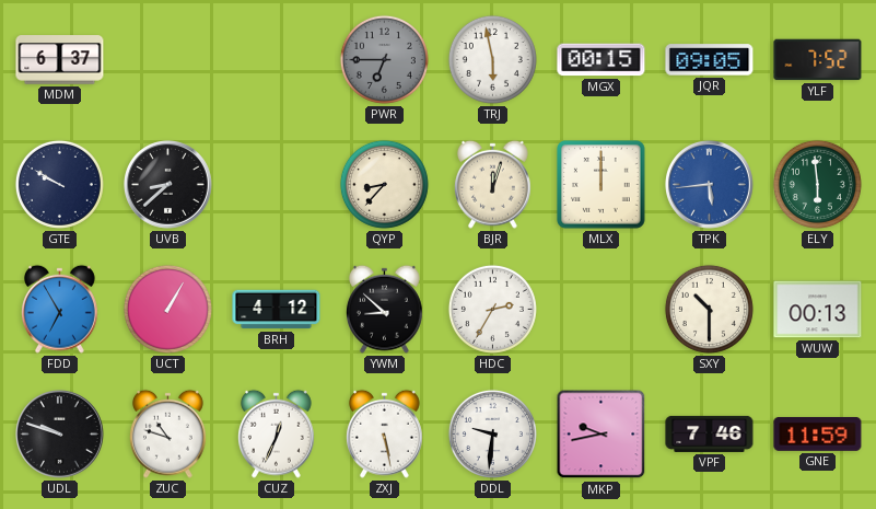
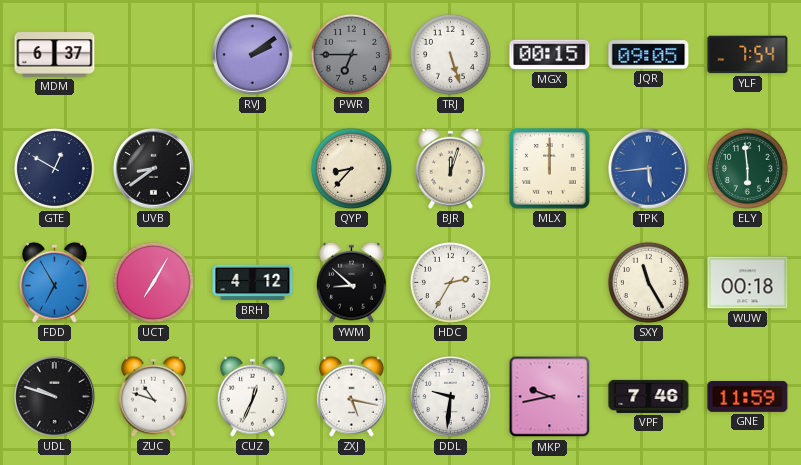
RVJ: none -> 2:09
TRJ: 5:58 -> 5:27
YLF: 7:52 -> 7:54
GTE: 9:50 -> 12:50
UVB: 8:38 -> 8:39
UCT: 1:05 -> 7:05
SXY: 10:30 -> 11:25
WUW: 00:13 -> 00:18
ZXJ: 5:28 -> 5:17
